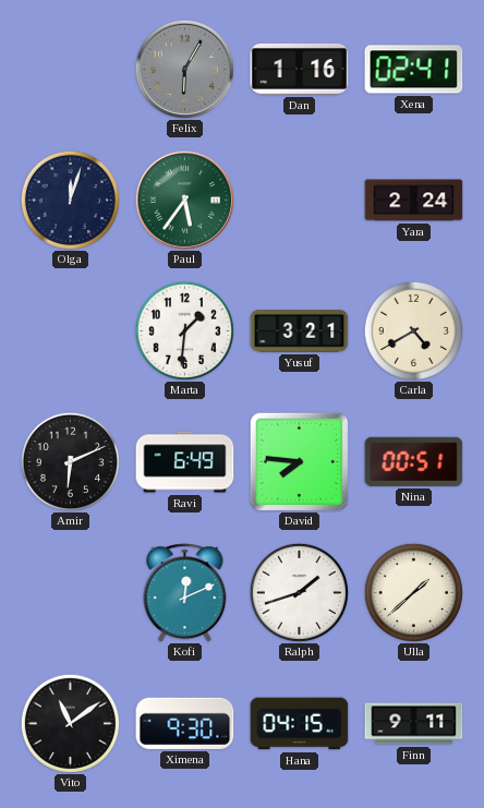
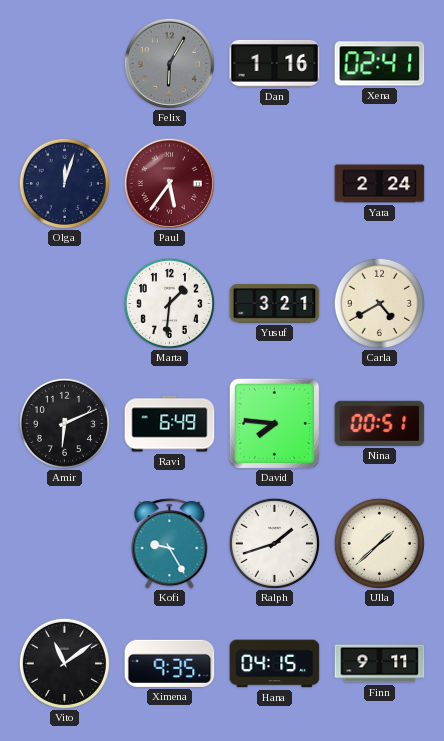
Paul dial: green -> burgundy
Kofi: 12:11 -> 9:25
Ximena: 9:30 -> 9:35
